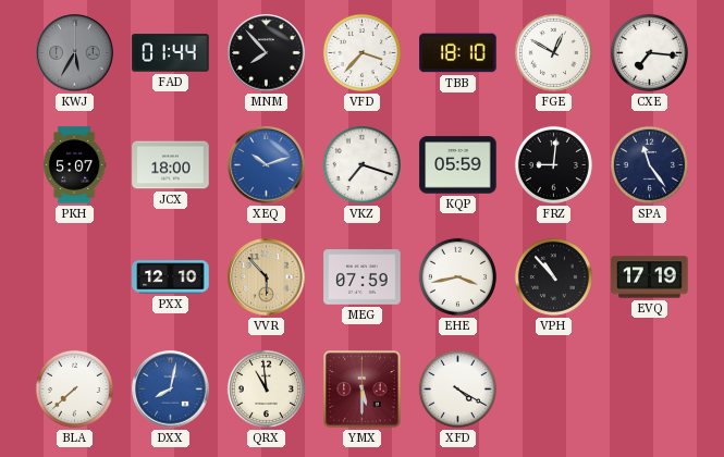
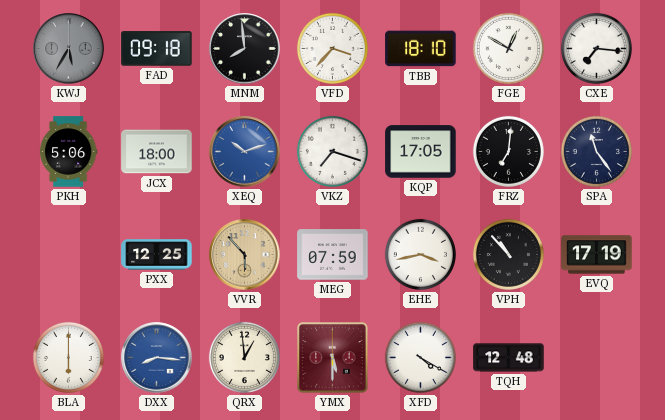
FAD: 01:44 -> 09:18
MNM: 7:53 -> 7:59
PKH: 5:07 -> 5:06
KQP: 05:59 -> 17:05
FRZ: 9:01 -> 7:01
PXX: 12:10 -> 12:25
BLA: 7:38 -> 6:00
DXX: 8:02 -> 8:16
QRX: 10:59 -> 12:59
TQH: none -> 12:48
